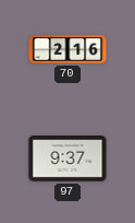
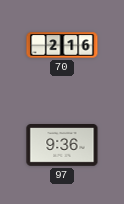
97: 9:37 -> 9:36
